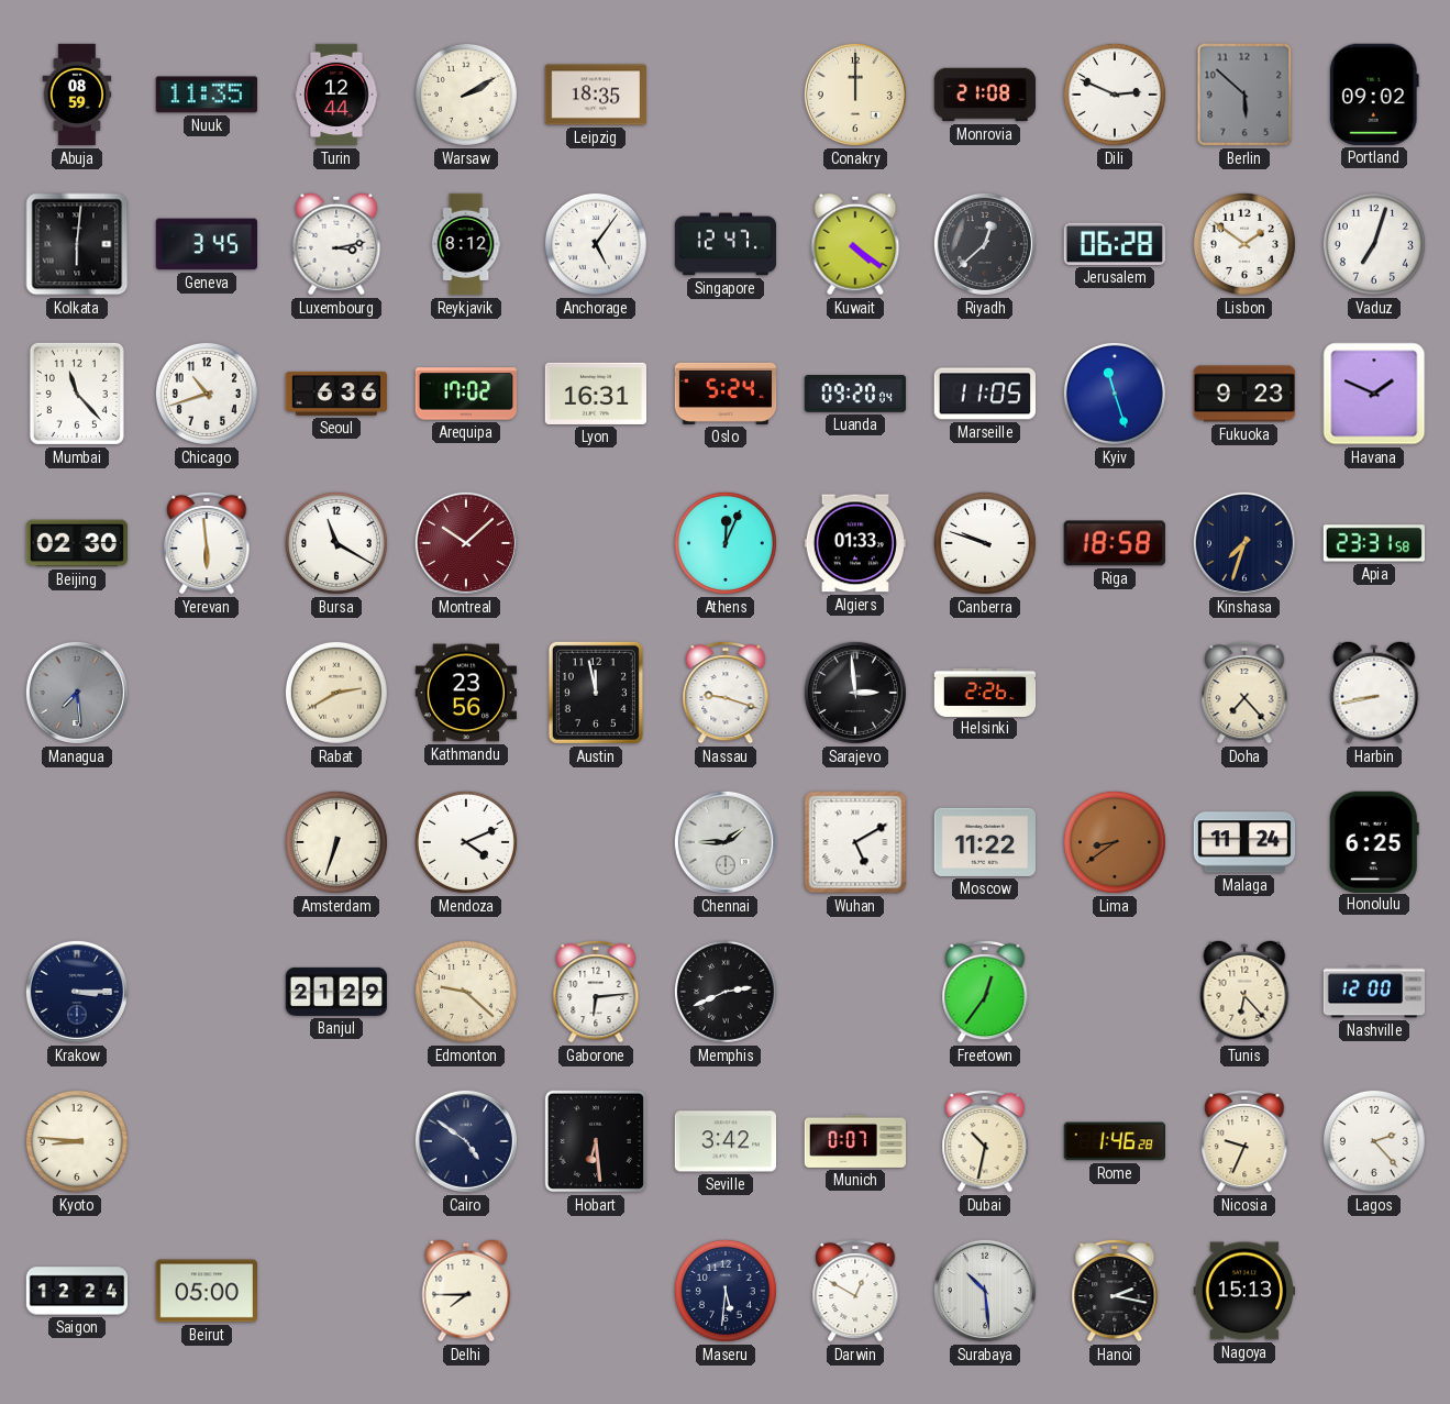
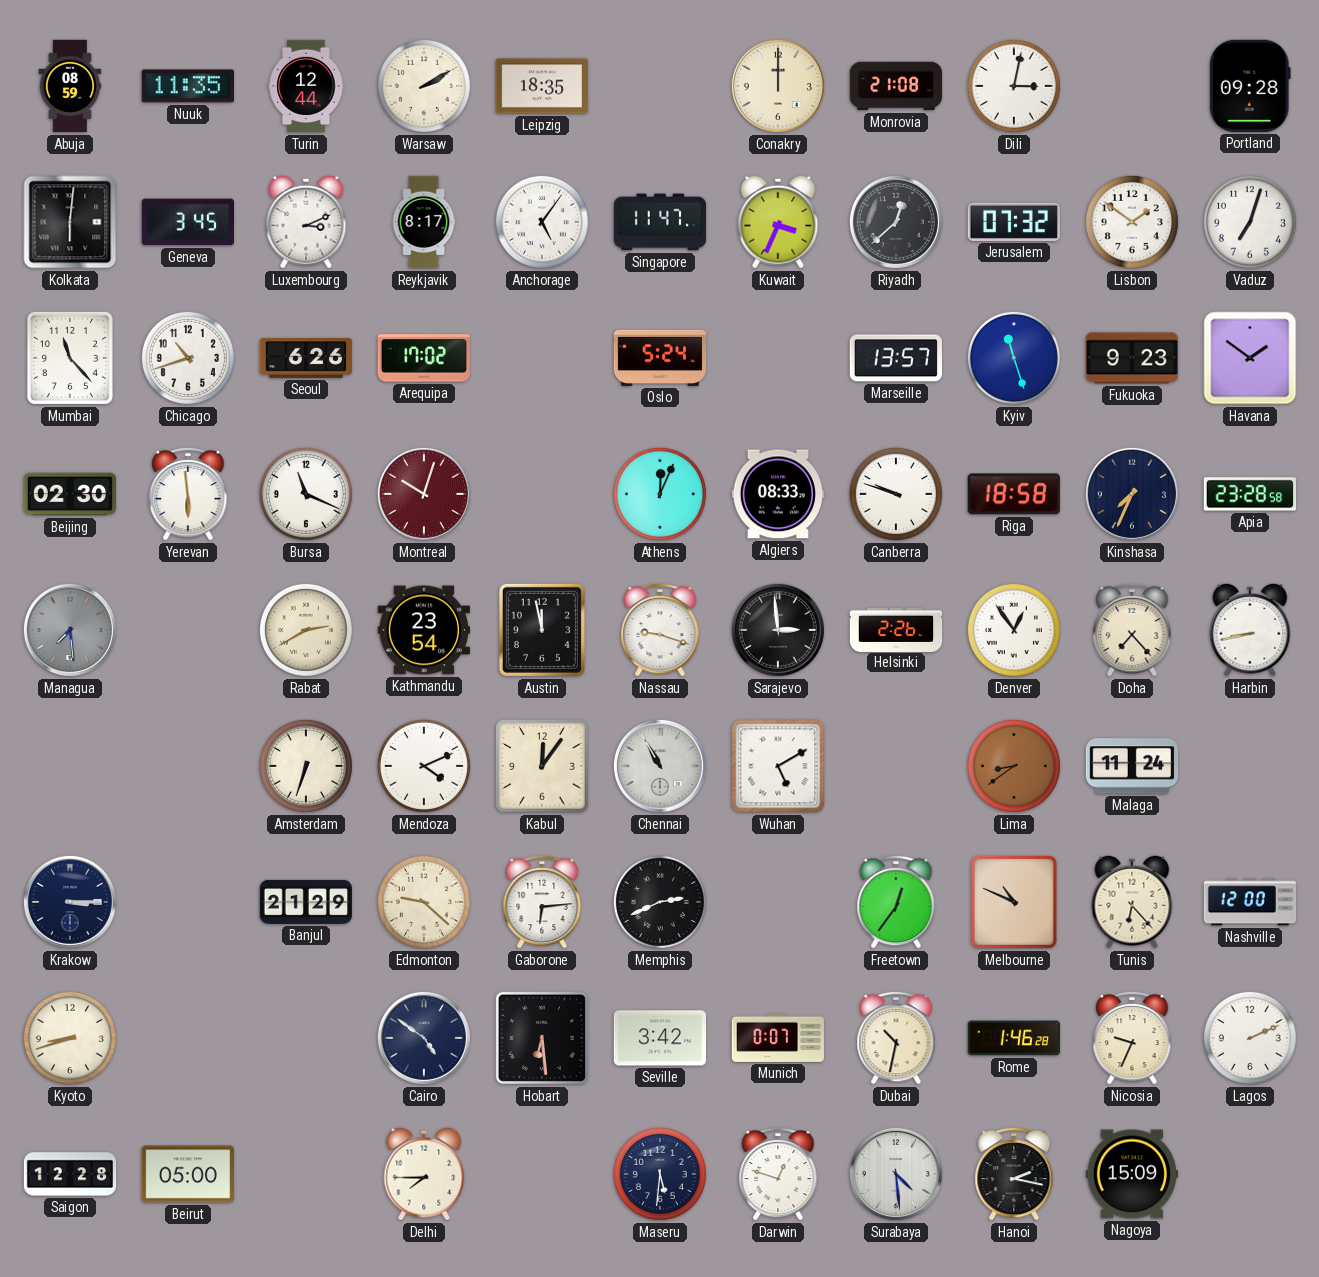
Dili: 2:49 -> 3:02
Berlin: 5:52 -> none
Portland: 09:02 -> 09:28
Luxembourg: 3:13 -> 3:11
Reykjavik: 8:12 -> 8:17
Singapore: 12:47 -> 11:47
Kuwait: 4:21 -> 3:34
Jerusalem: 06:28 -> 07:32
Seoul: 6:36 -> 6:26
Lyon: 16:31 -> none
Luanda: 09:20 -> none
Marseille: 11:05 -> 13:57
Havana: 1:49 -> 1:51
Bursa: 11:20 -> 11:19
Montreal: 10:08 -> 10:03
Algiers: 01:33 -> 08:33
Kinshasa: 7:33 -> 7:34
Apia: 23:31 -> 23:28
Kathmandu: 23:56 -> 23:54
Denver: none -> 12:54
Kabul: none -> 12:06
Chennai: 1:45 -> 10:55
Moscow: 11:22 -> none
Honolulu: 6:25 -> none
Melbourne: none -> 10:49
Kyoto: 8:46 -> 8:42
Lagos: 2:23 -> 2:11
Saigon: 12:24 -> 12:28
Darwin: 12:50 -> 12:48
Surabaya: 10:29 -> 4:29
Nagoya: 15:13 -> 15:09
